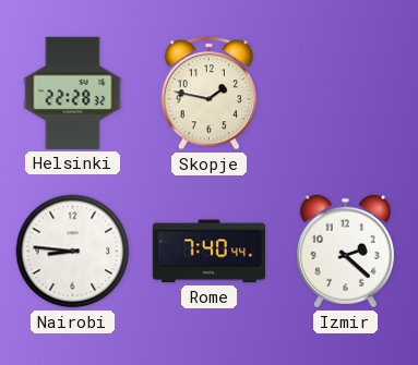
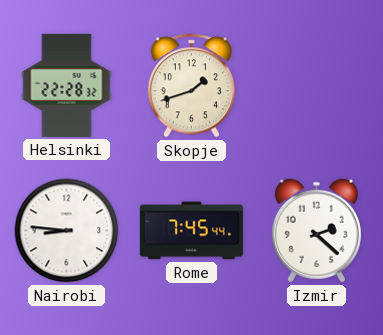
Skopje: 1:47 -> 1:42
Rome: 7:40 -> 7:45
